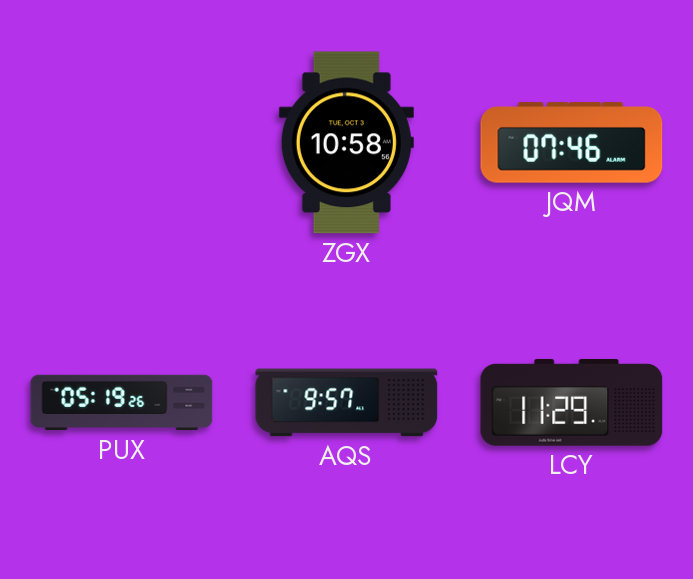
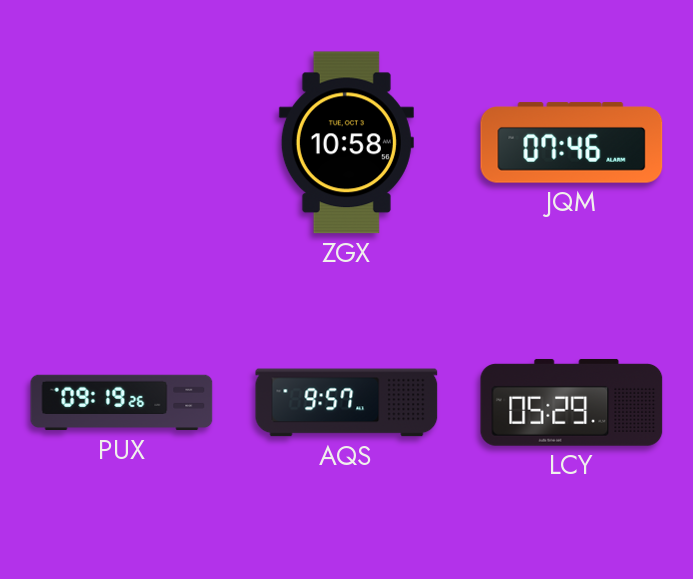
PUX: 05:19 -> 09:19
LCY: 11:29 -> 05:29
